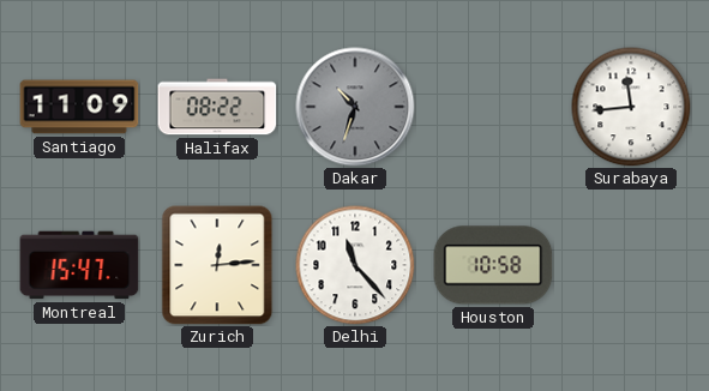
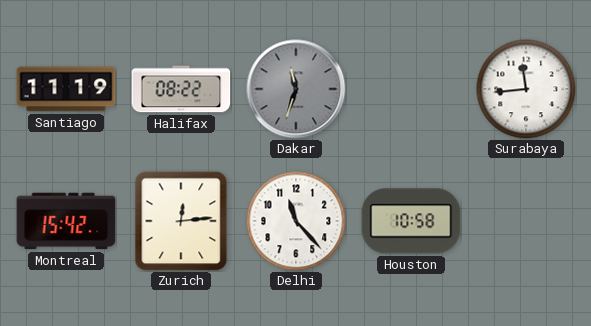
Santiago: 11:09 -> 11:19
Dakar: 10:33 -> 11:33
Montreal: 15:47 -> 15:42
